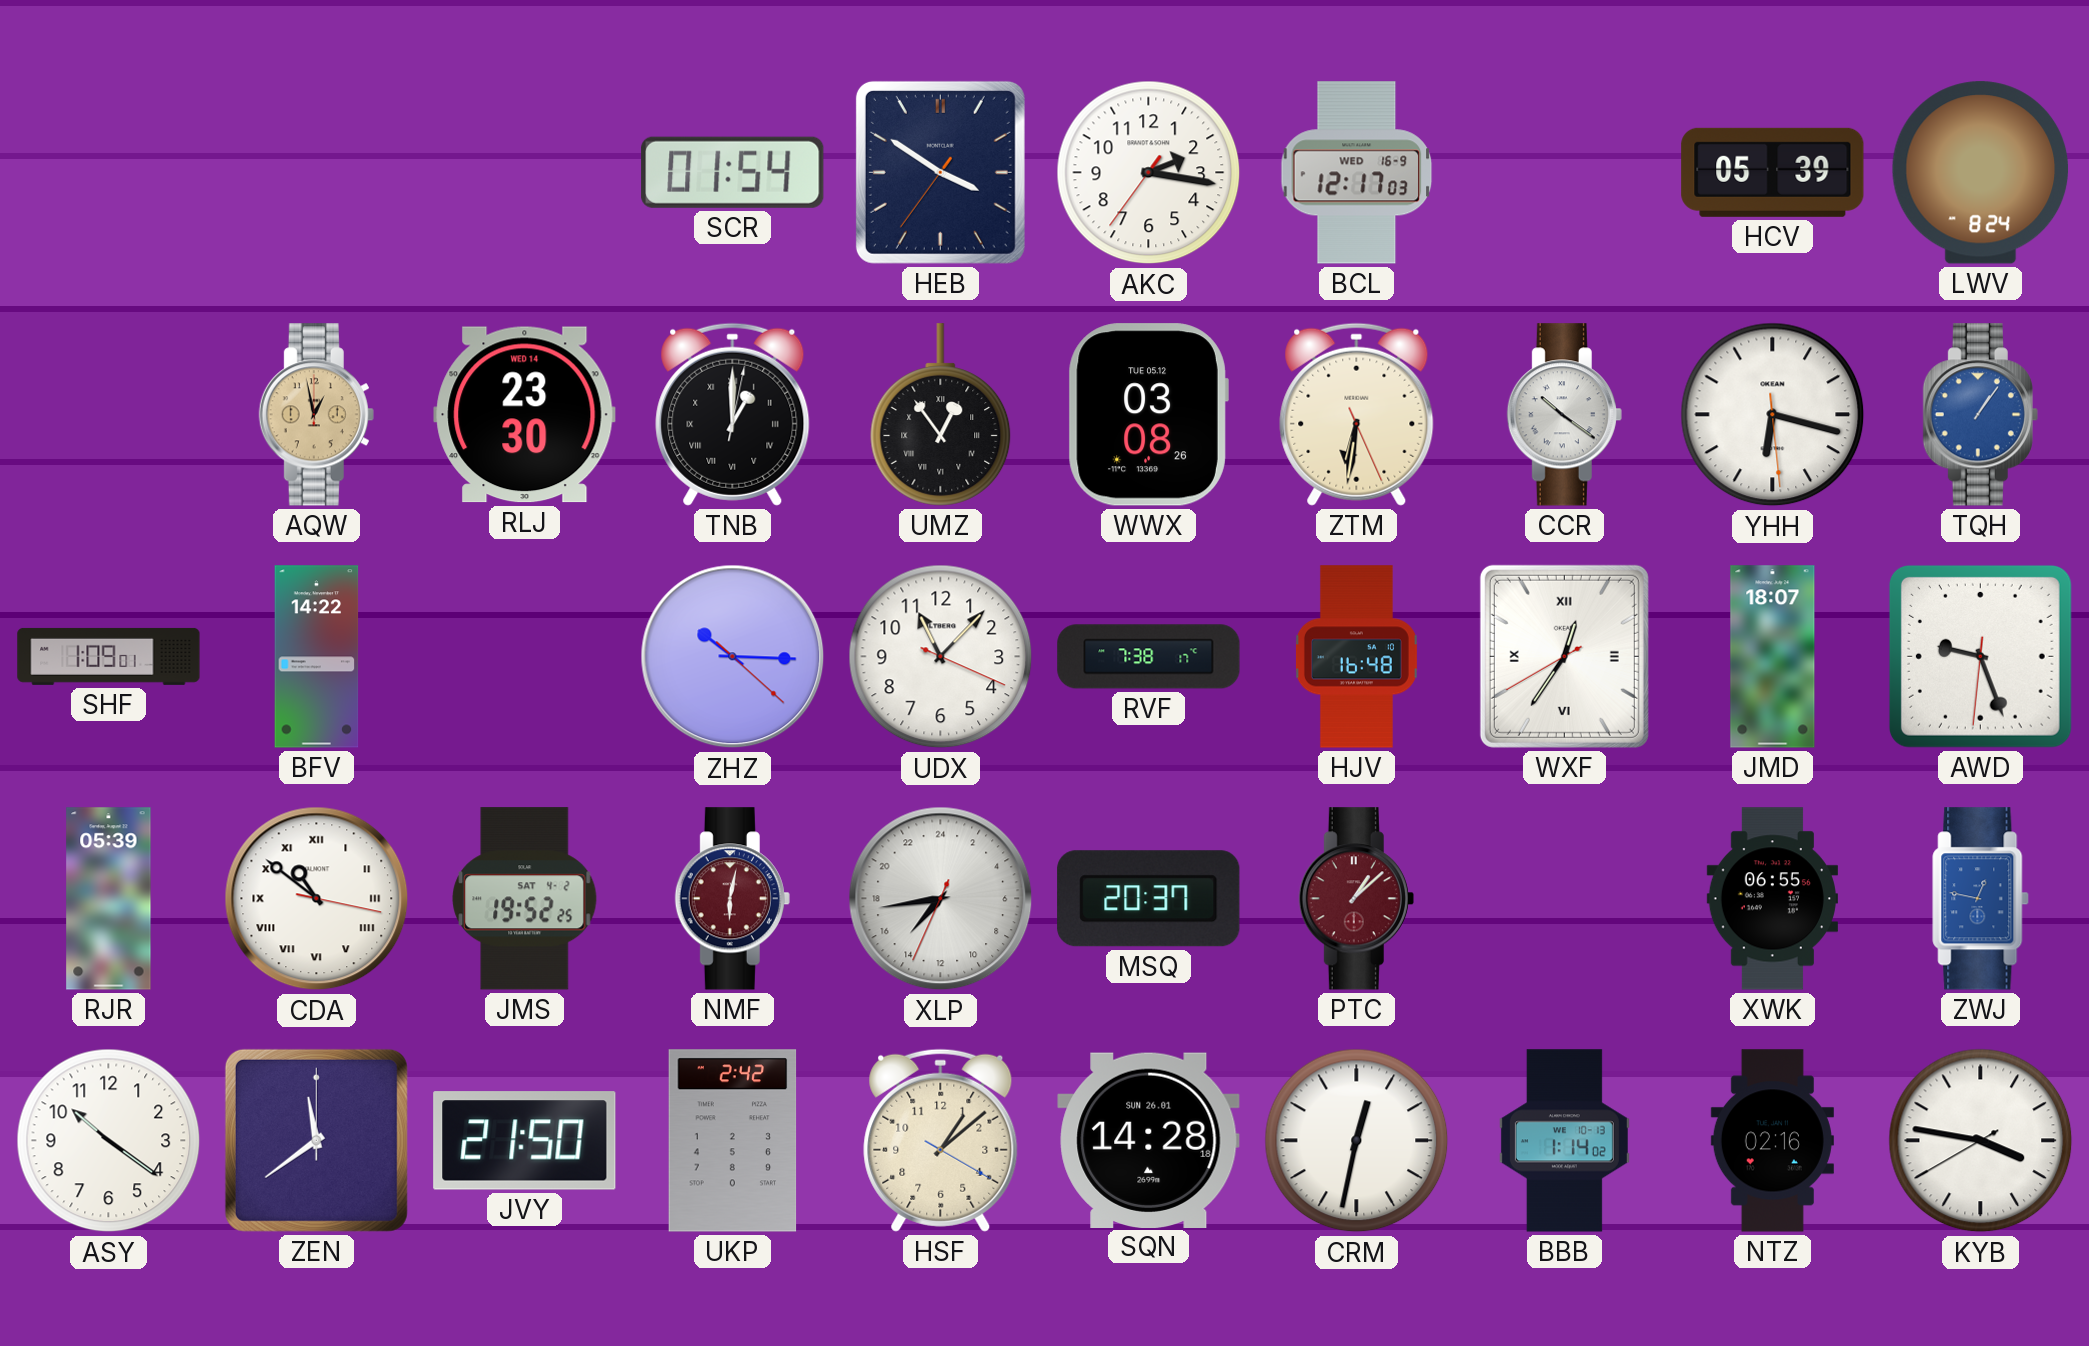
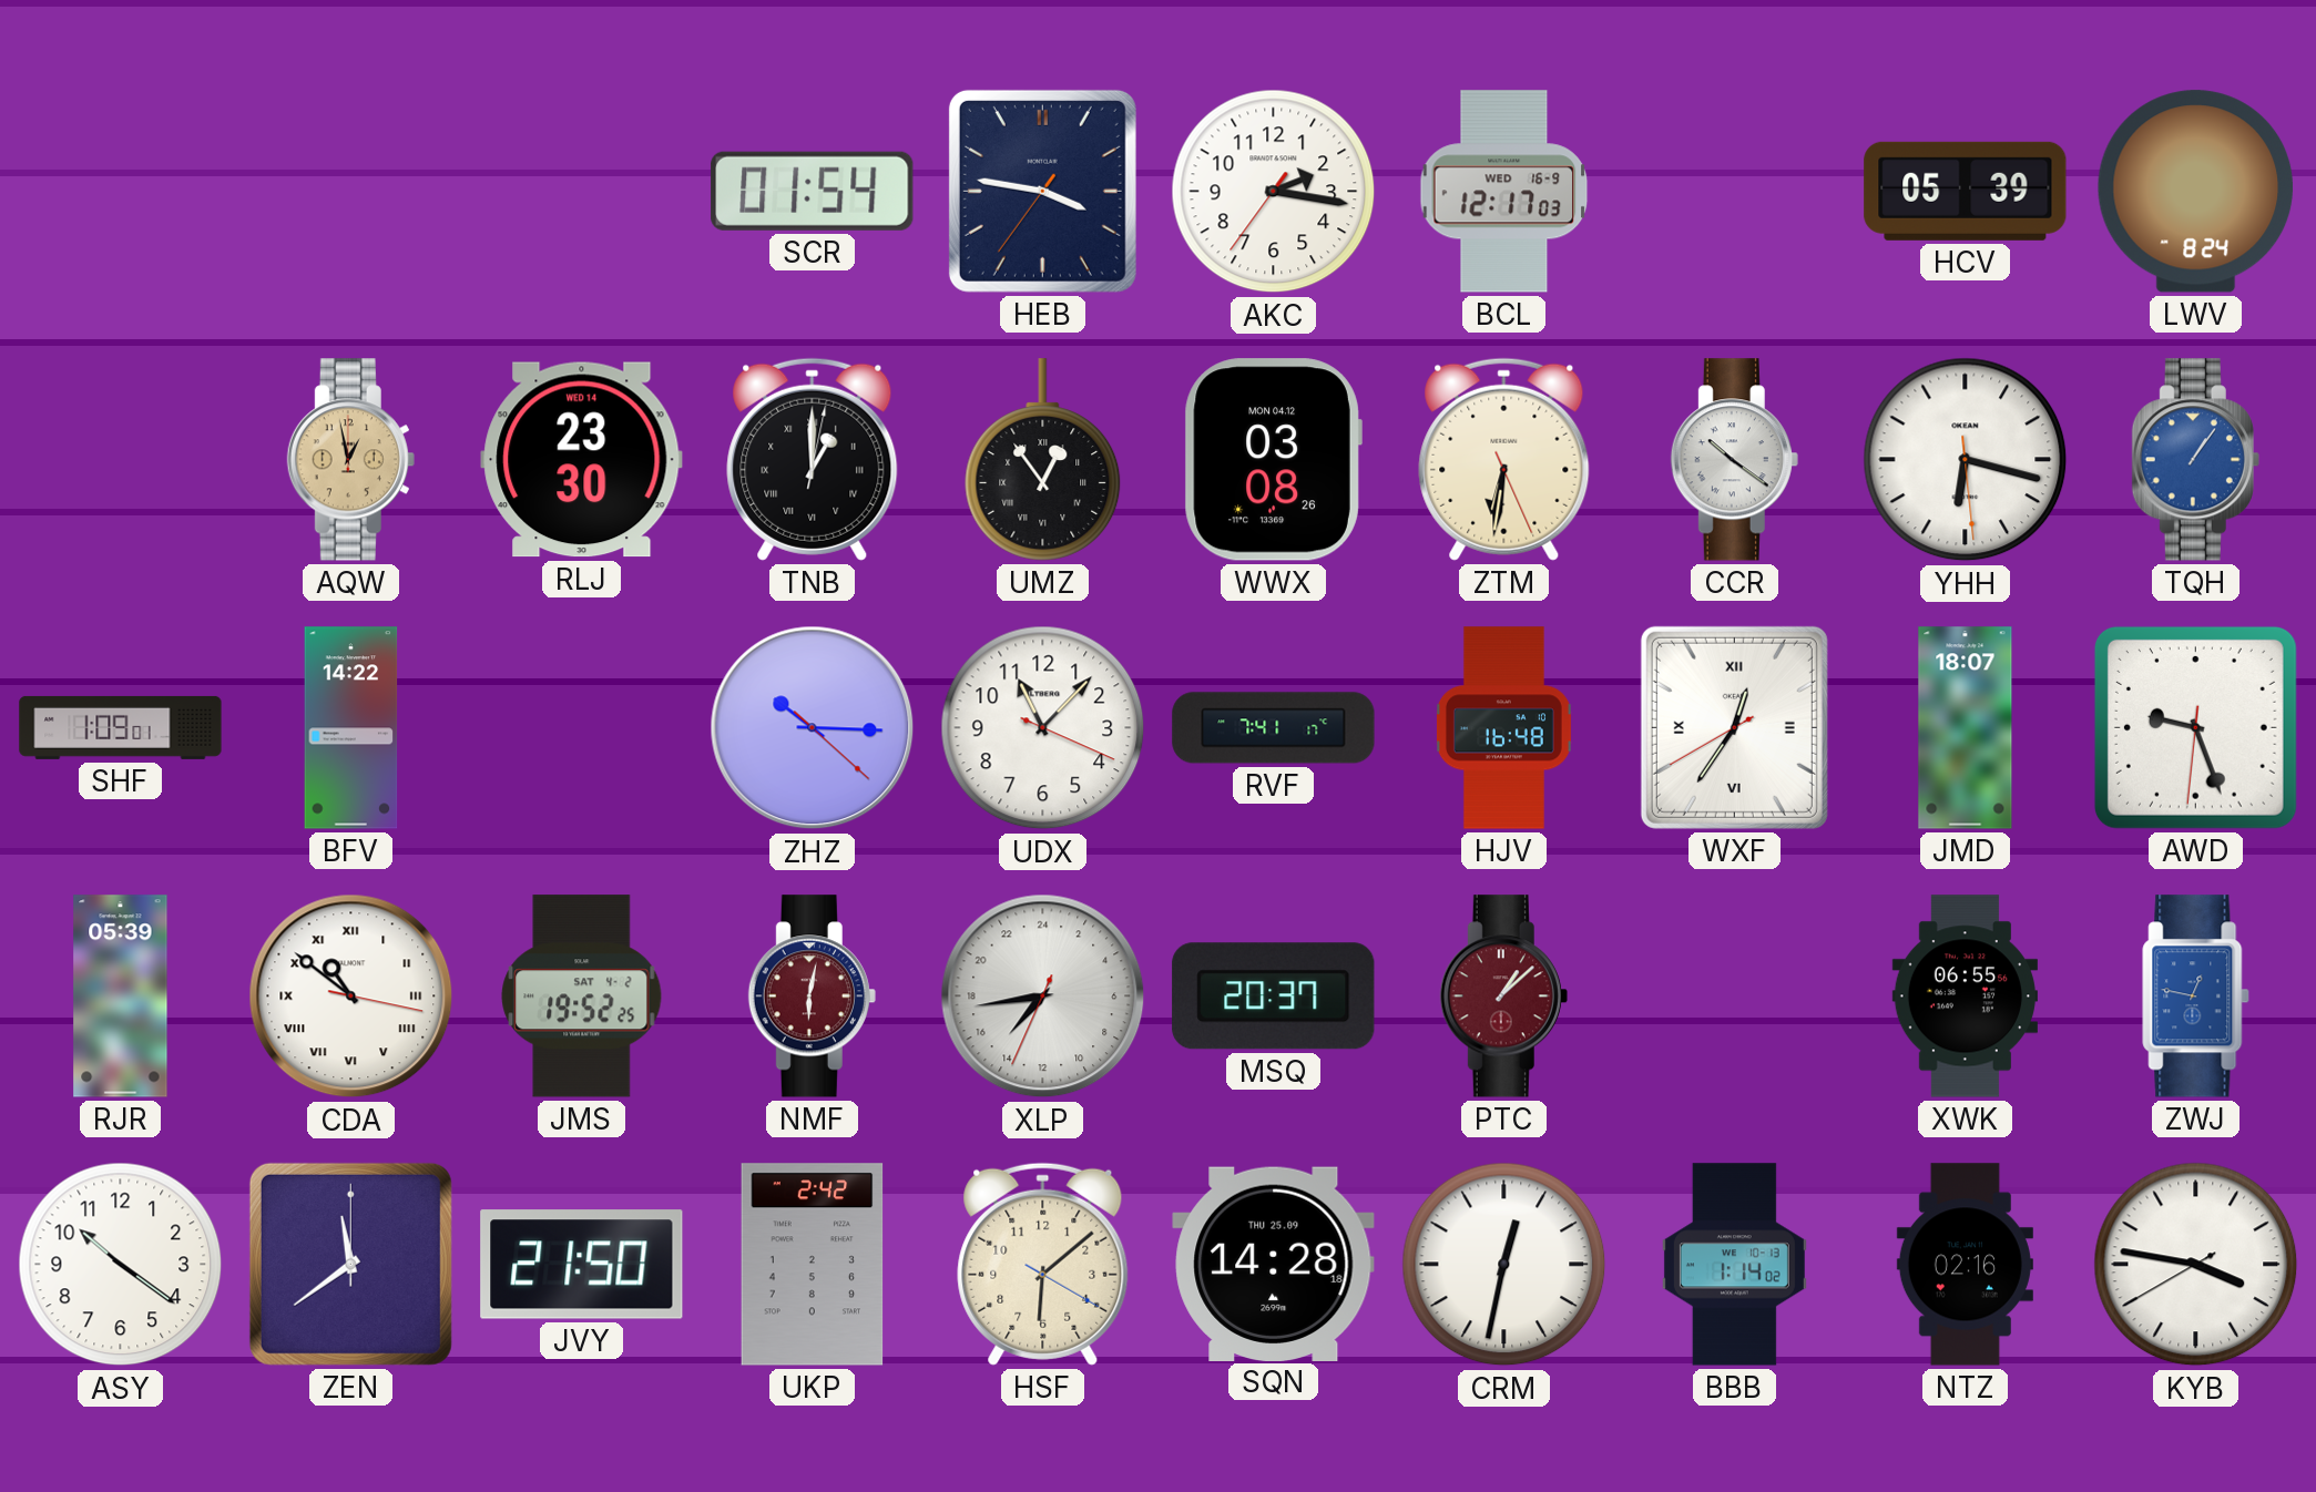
HEB: 3:50 -> 3:46
WWX date: TUE 05.12 -> MON 04.12
RVF: 7:38 -> 7:41
HSF: 1:08 -> 6:08
SQN date: SUN 26.01 -> THU 25.09
